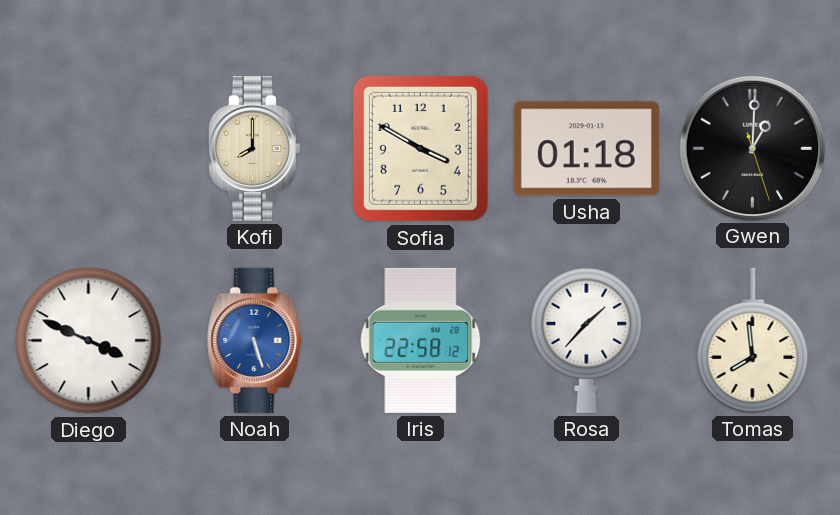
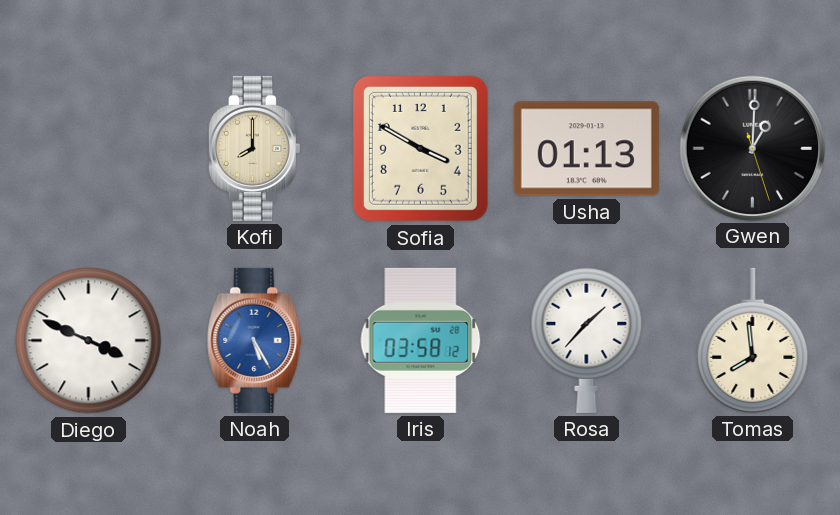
Usha: 01:18 -> 01:13
Noah: 5:27 -> 5:25
Iris: 22:58 -> 03:58
